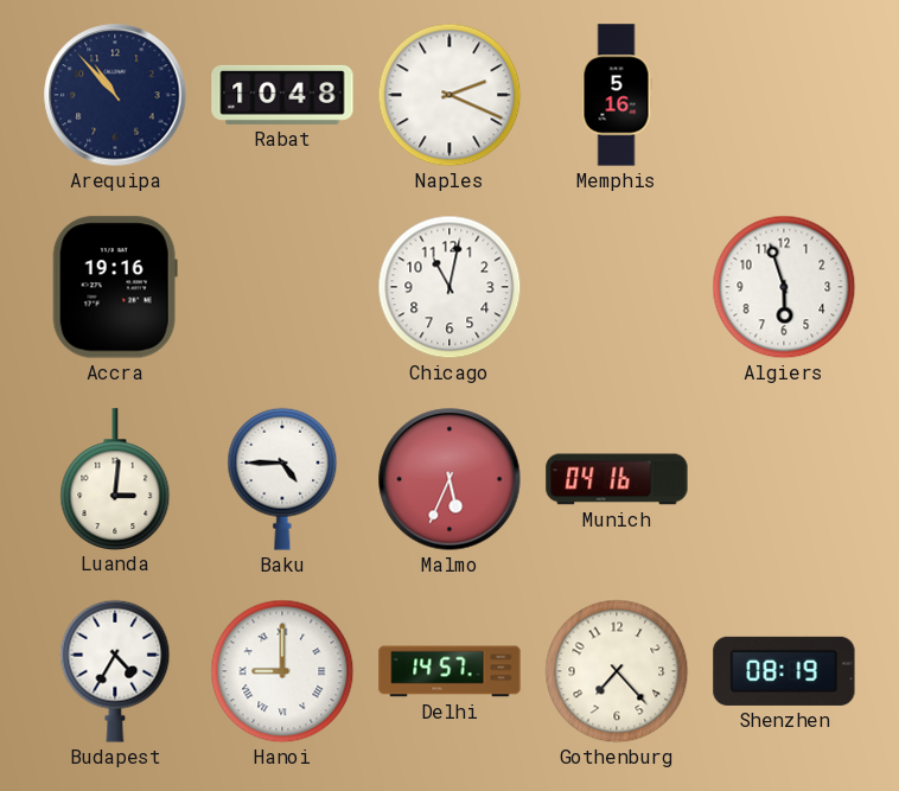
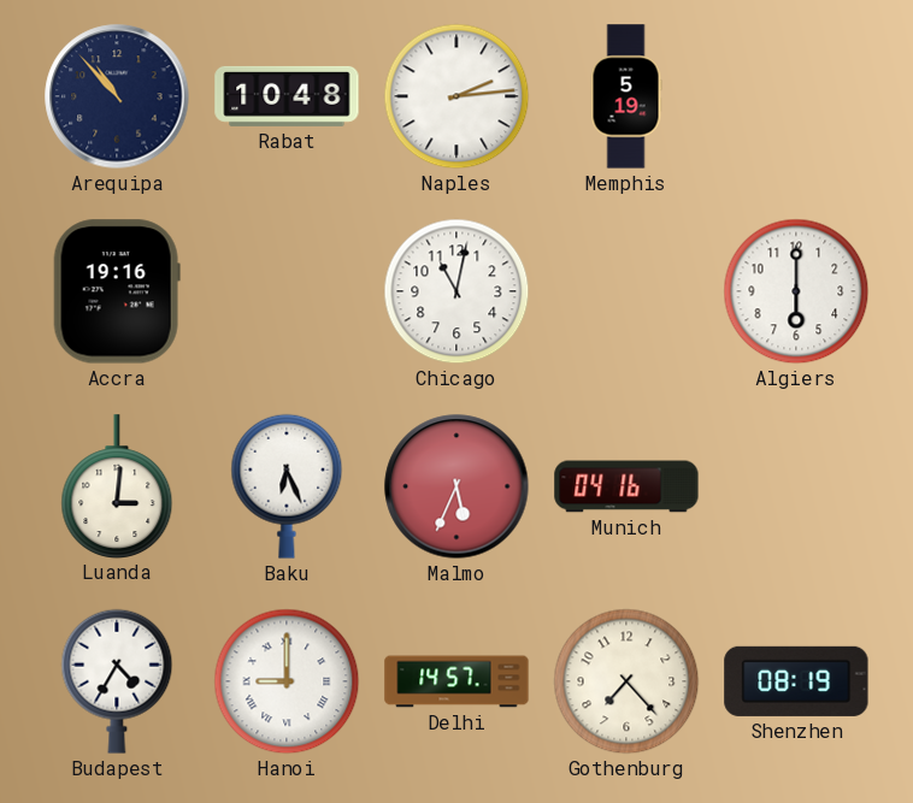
Naples: 2:19 -> 2:14
Memphis: 5:16 -> 5:19
Algiers: 5:57 -> 6:00
Baku: 4:45 -> 6:26
